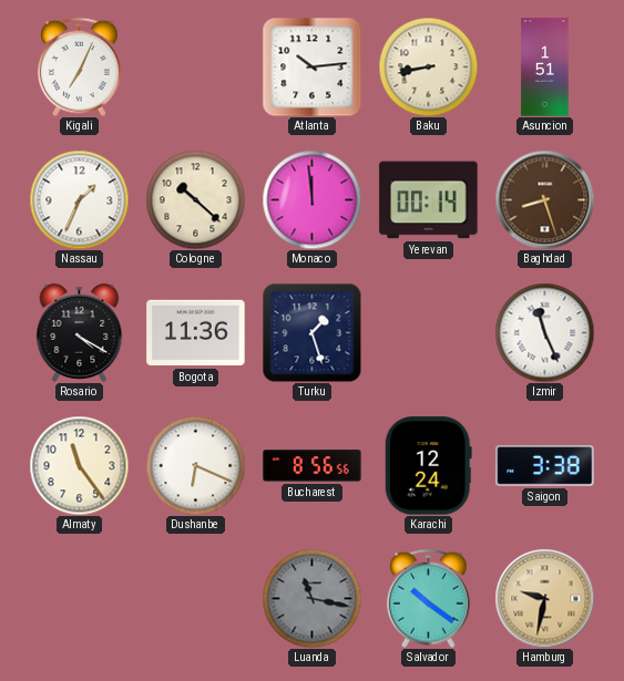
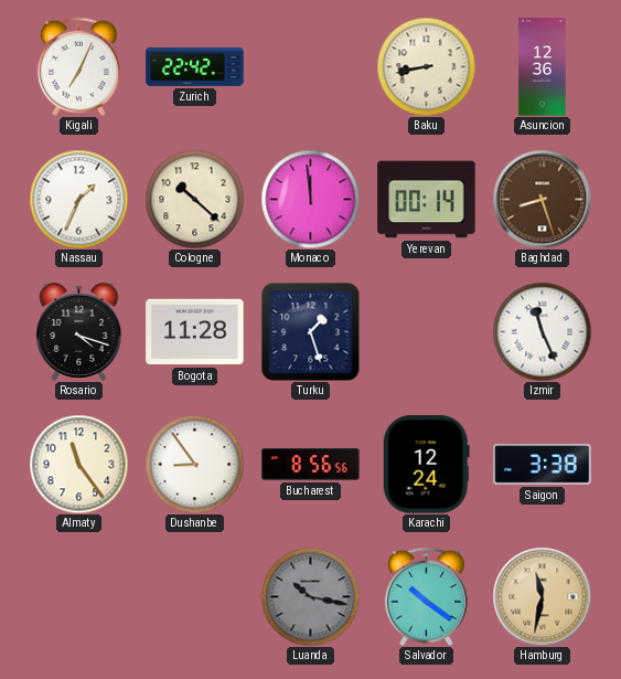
Zurich: none -> 22:42
Atlanta: 10:14 -> none
Asuncion: 1:51 -> 12:36
Rosario: 4:20 -> 4:18
Bogota: 11:36 -> 11:28
Dushanbe: 6:19 -> 8:54
Luanda: 11:17 -> 10:17
Hamburg: 9:32 -> 11:32
